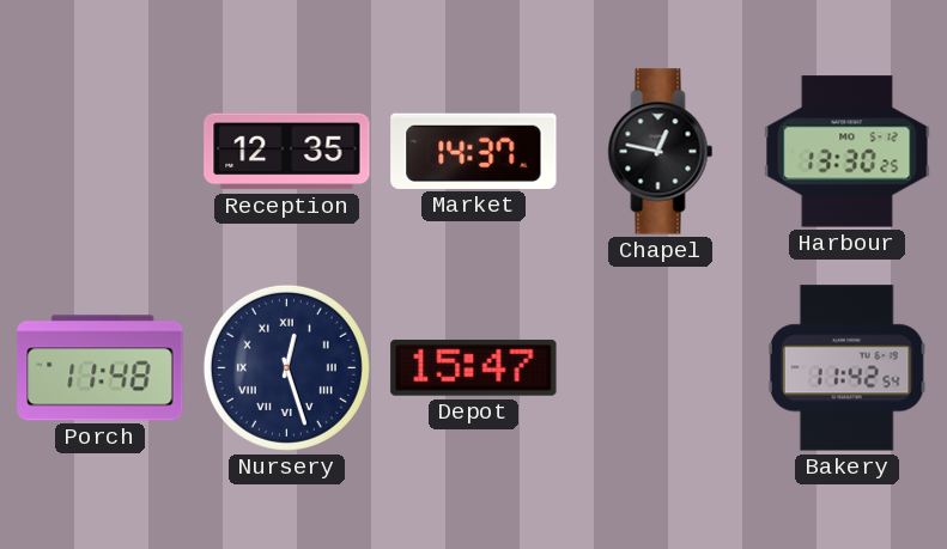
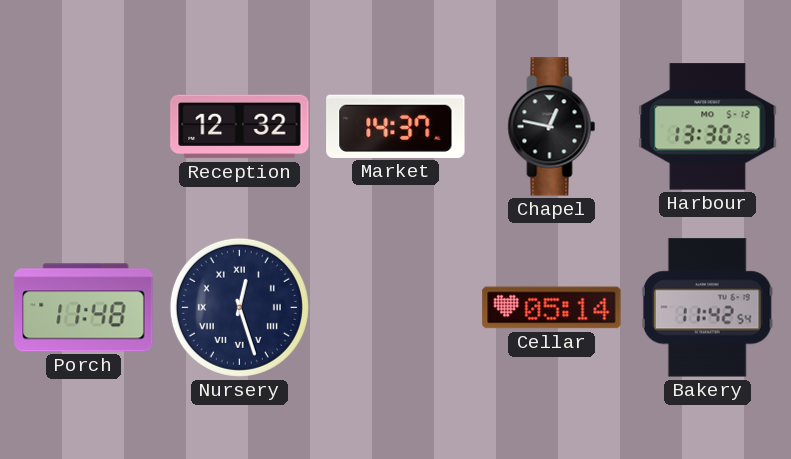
Reception: 12:35 -> 12:32
Depot: 15:47 -> none
Cellar: none -> 05:14
